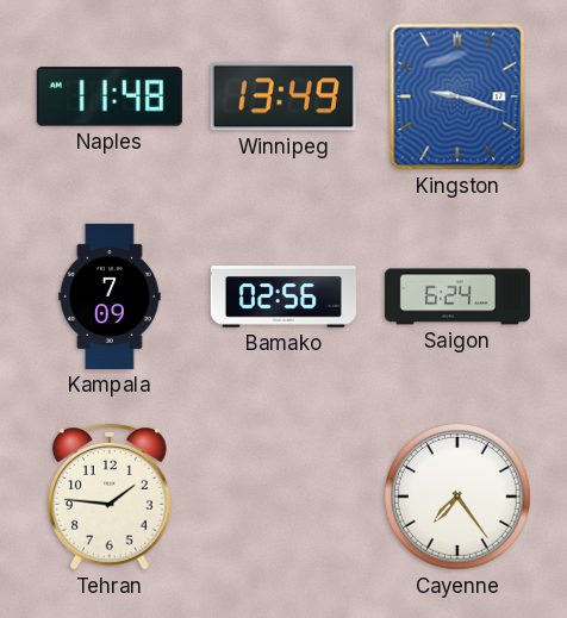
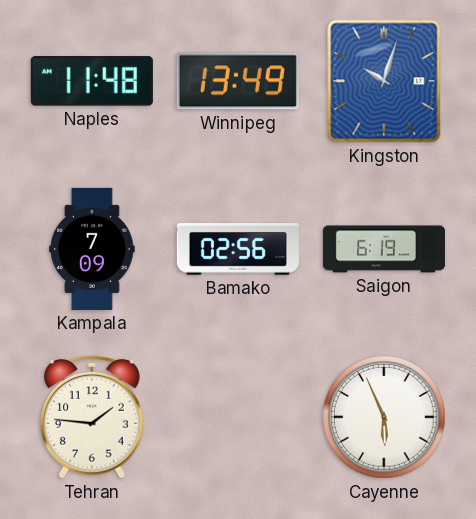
Kingston: 9:18 -> 10:03
Saigon: 6:24 -> 6:19
Cayenne: 7:24 -> 5:56
